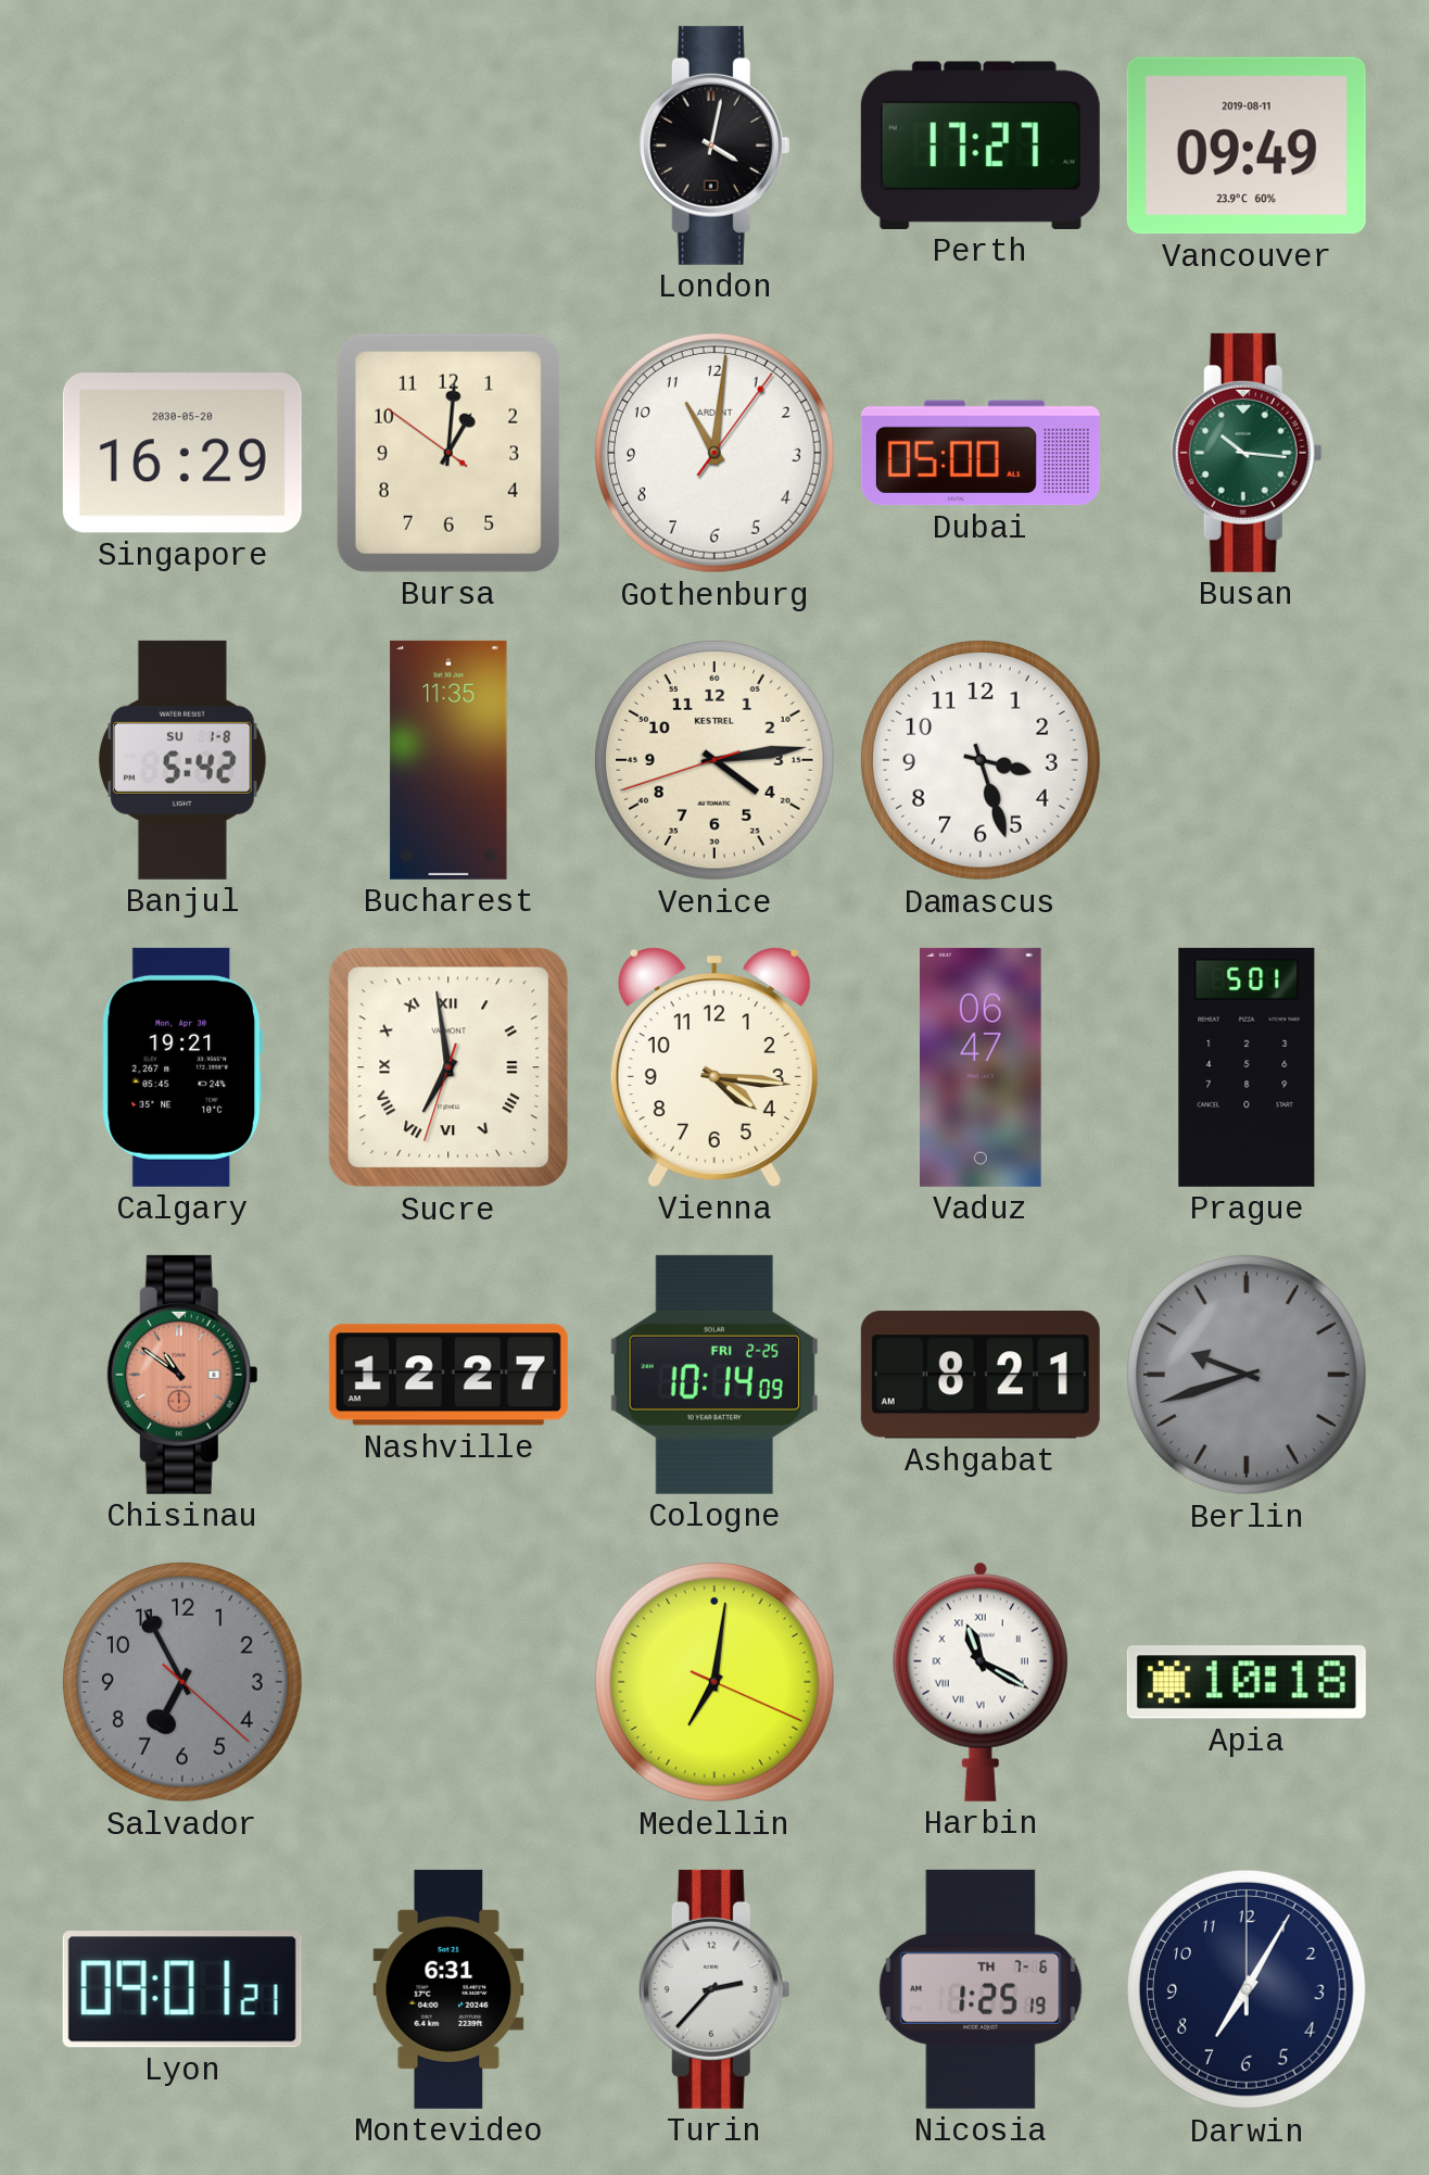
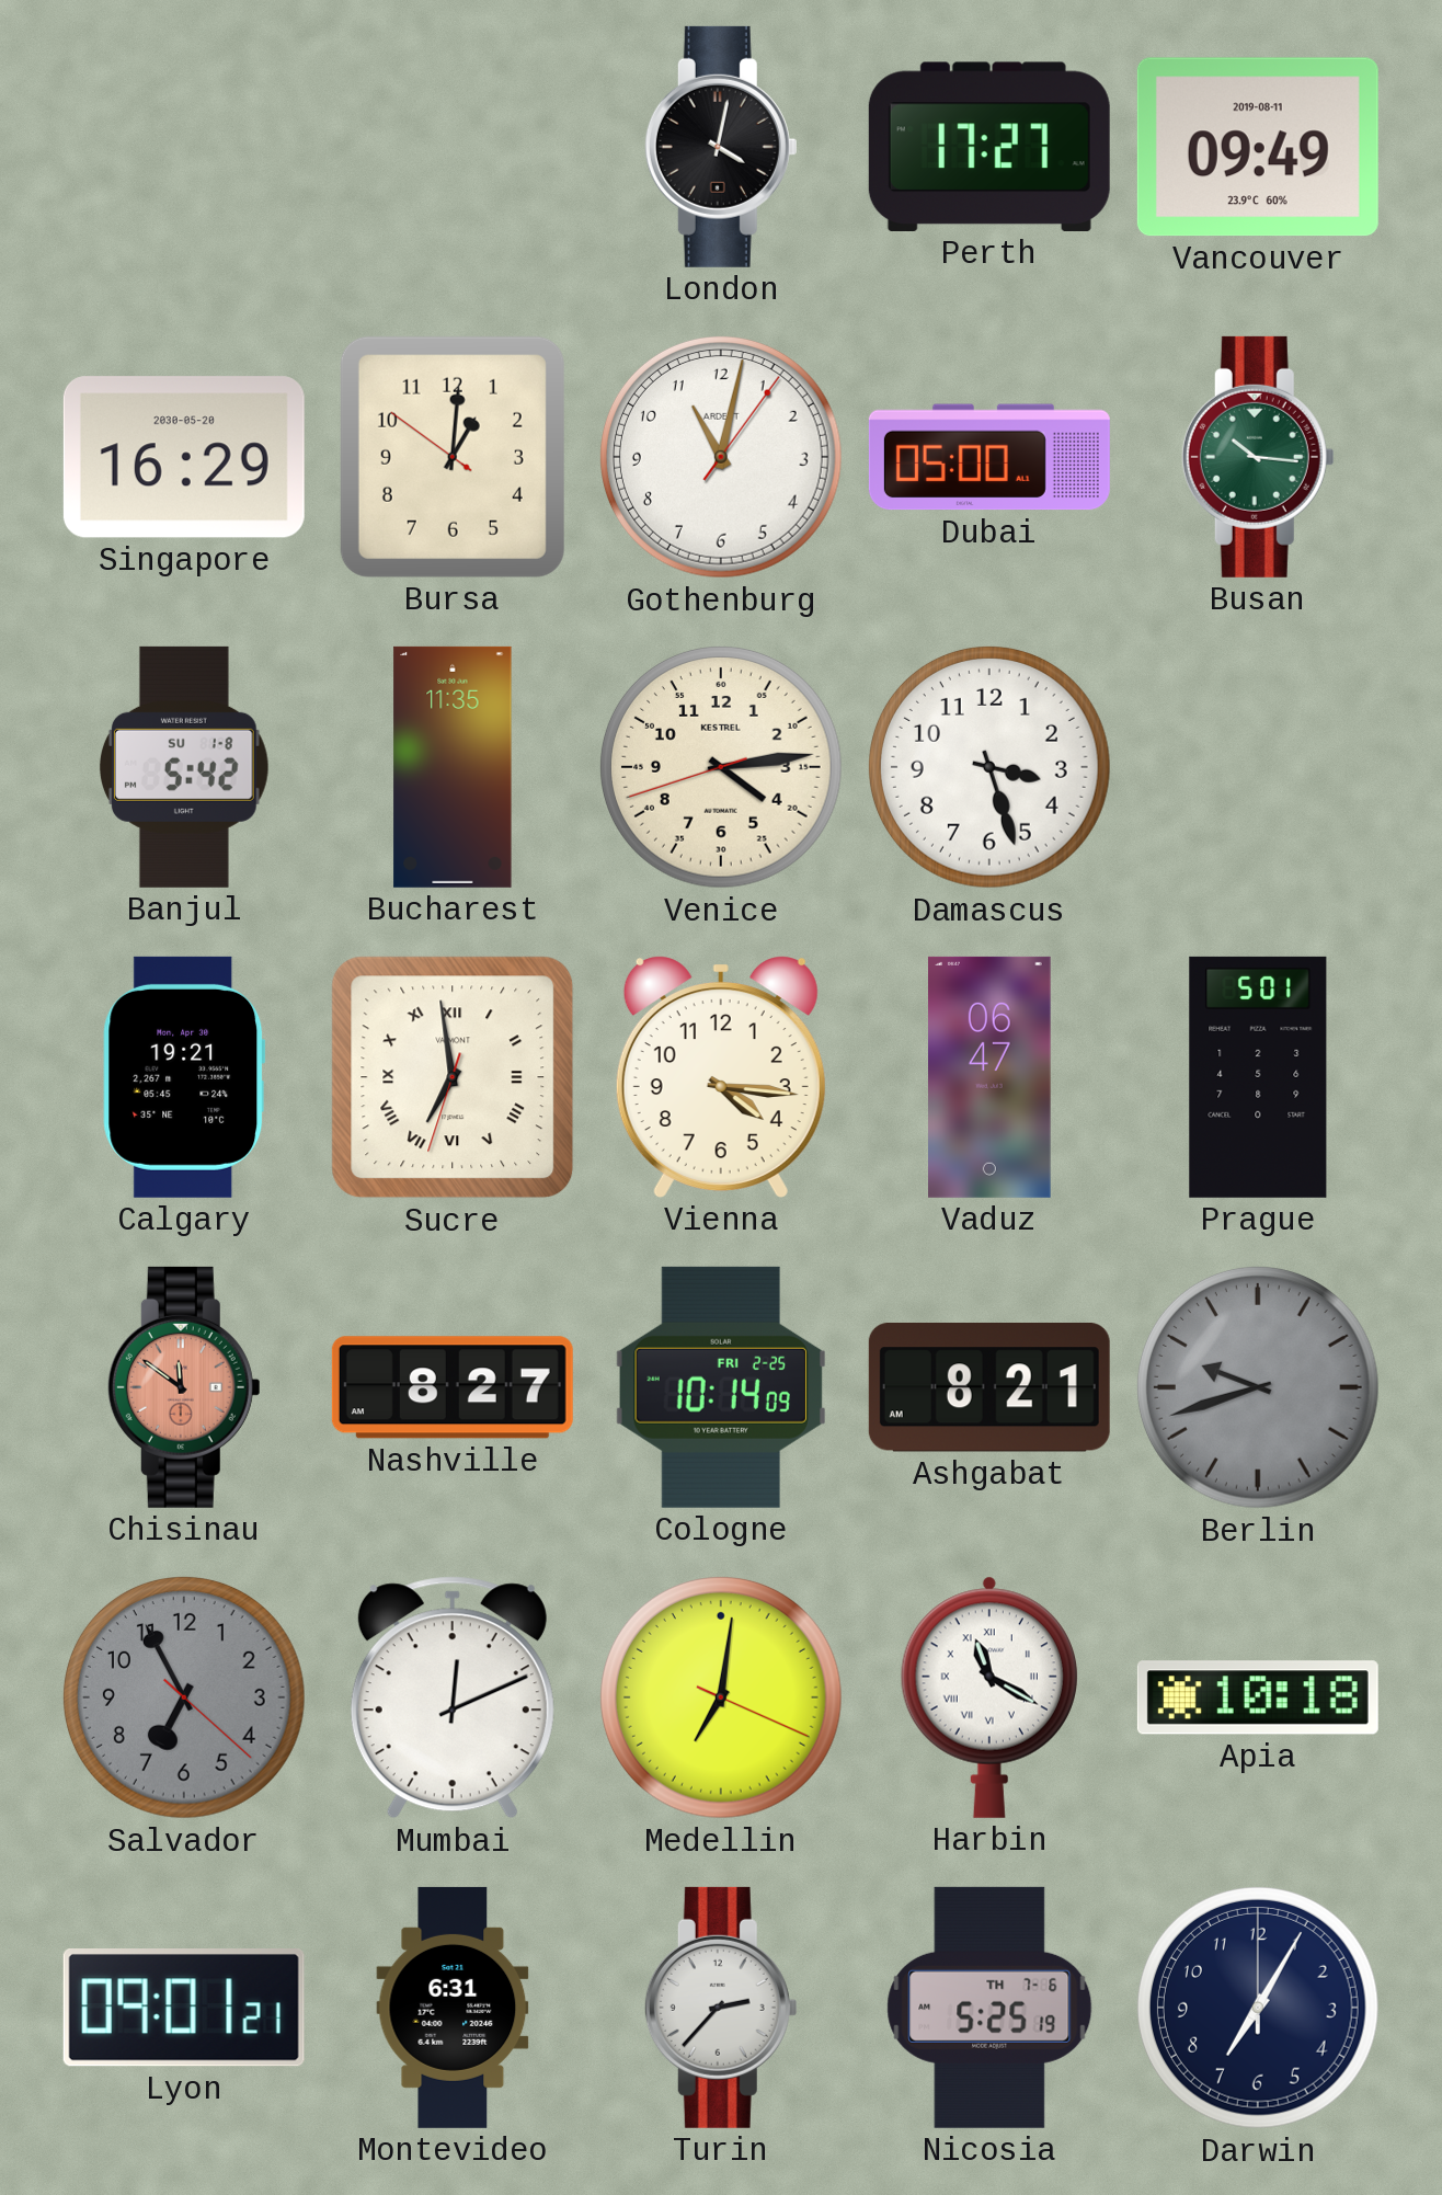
Gothenburg: 11:01 -> 11:02
Chisinau: 10:51 -> 11:51
Nashville: 12:27 -> 8:27
Mumbai: none -> 12:11
Nicosia: 1:25 -> 5:25
